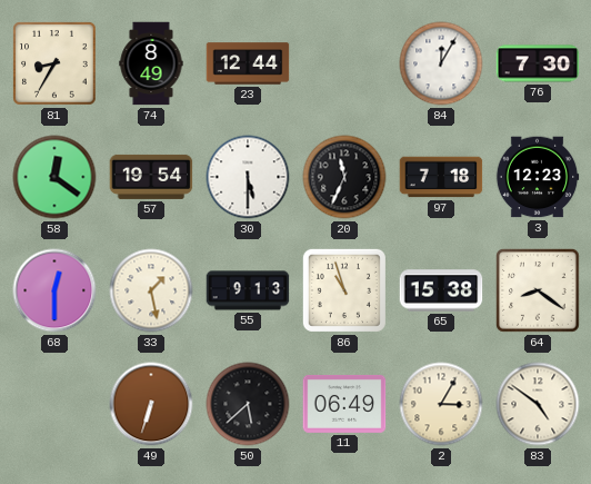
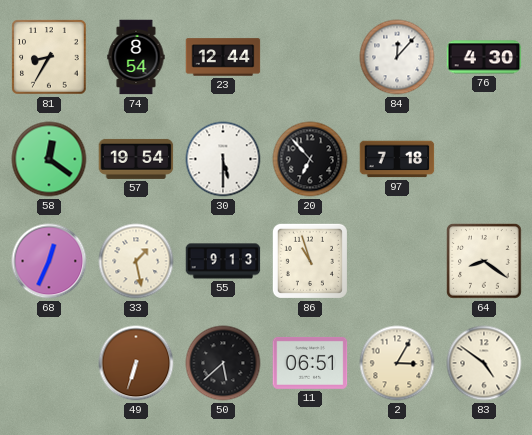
74: 8:49 -> 8:54
84: 12:05 -> 12:07
76: 7:30 -> 4:30
20: 11:34 -> 6:53
3: 12:23 -> none
68: 12:30 -> 12:34
65: 15:38 -> none
11: 06:49 -> 06:51
